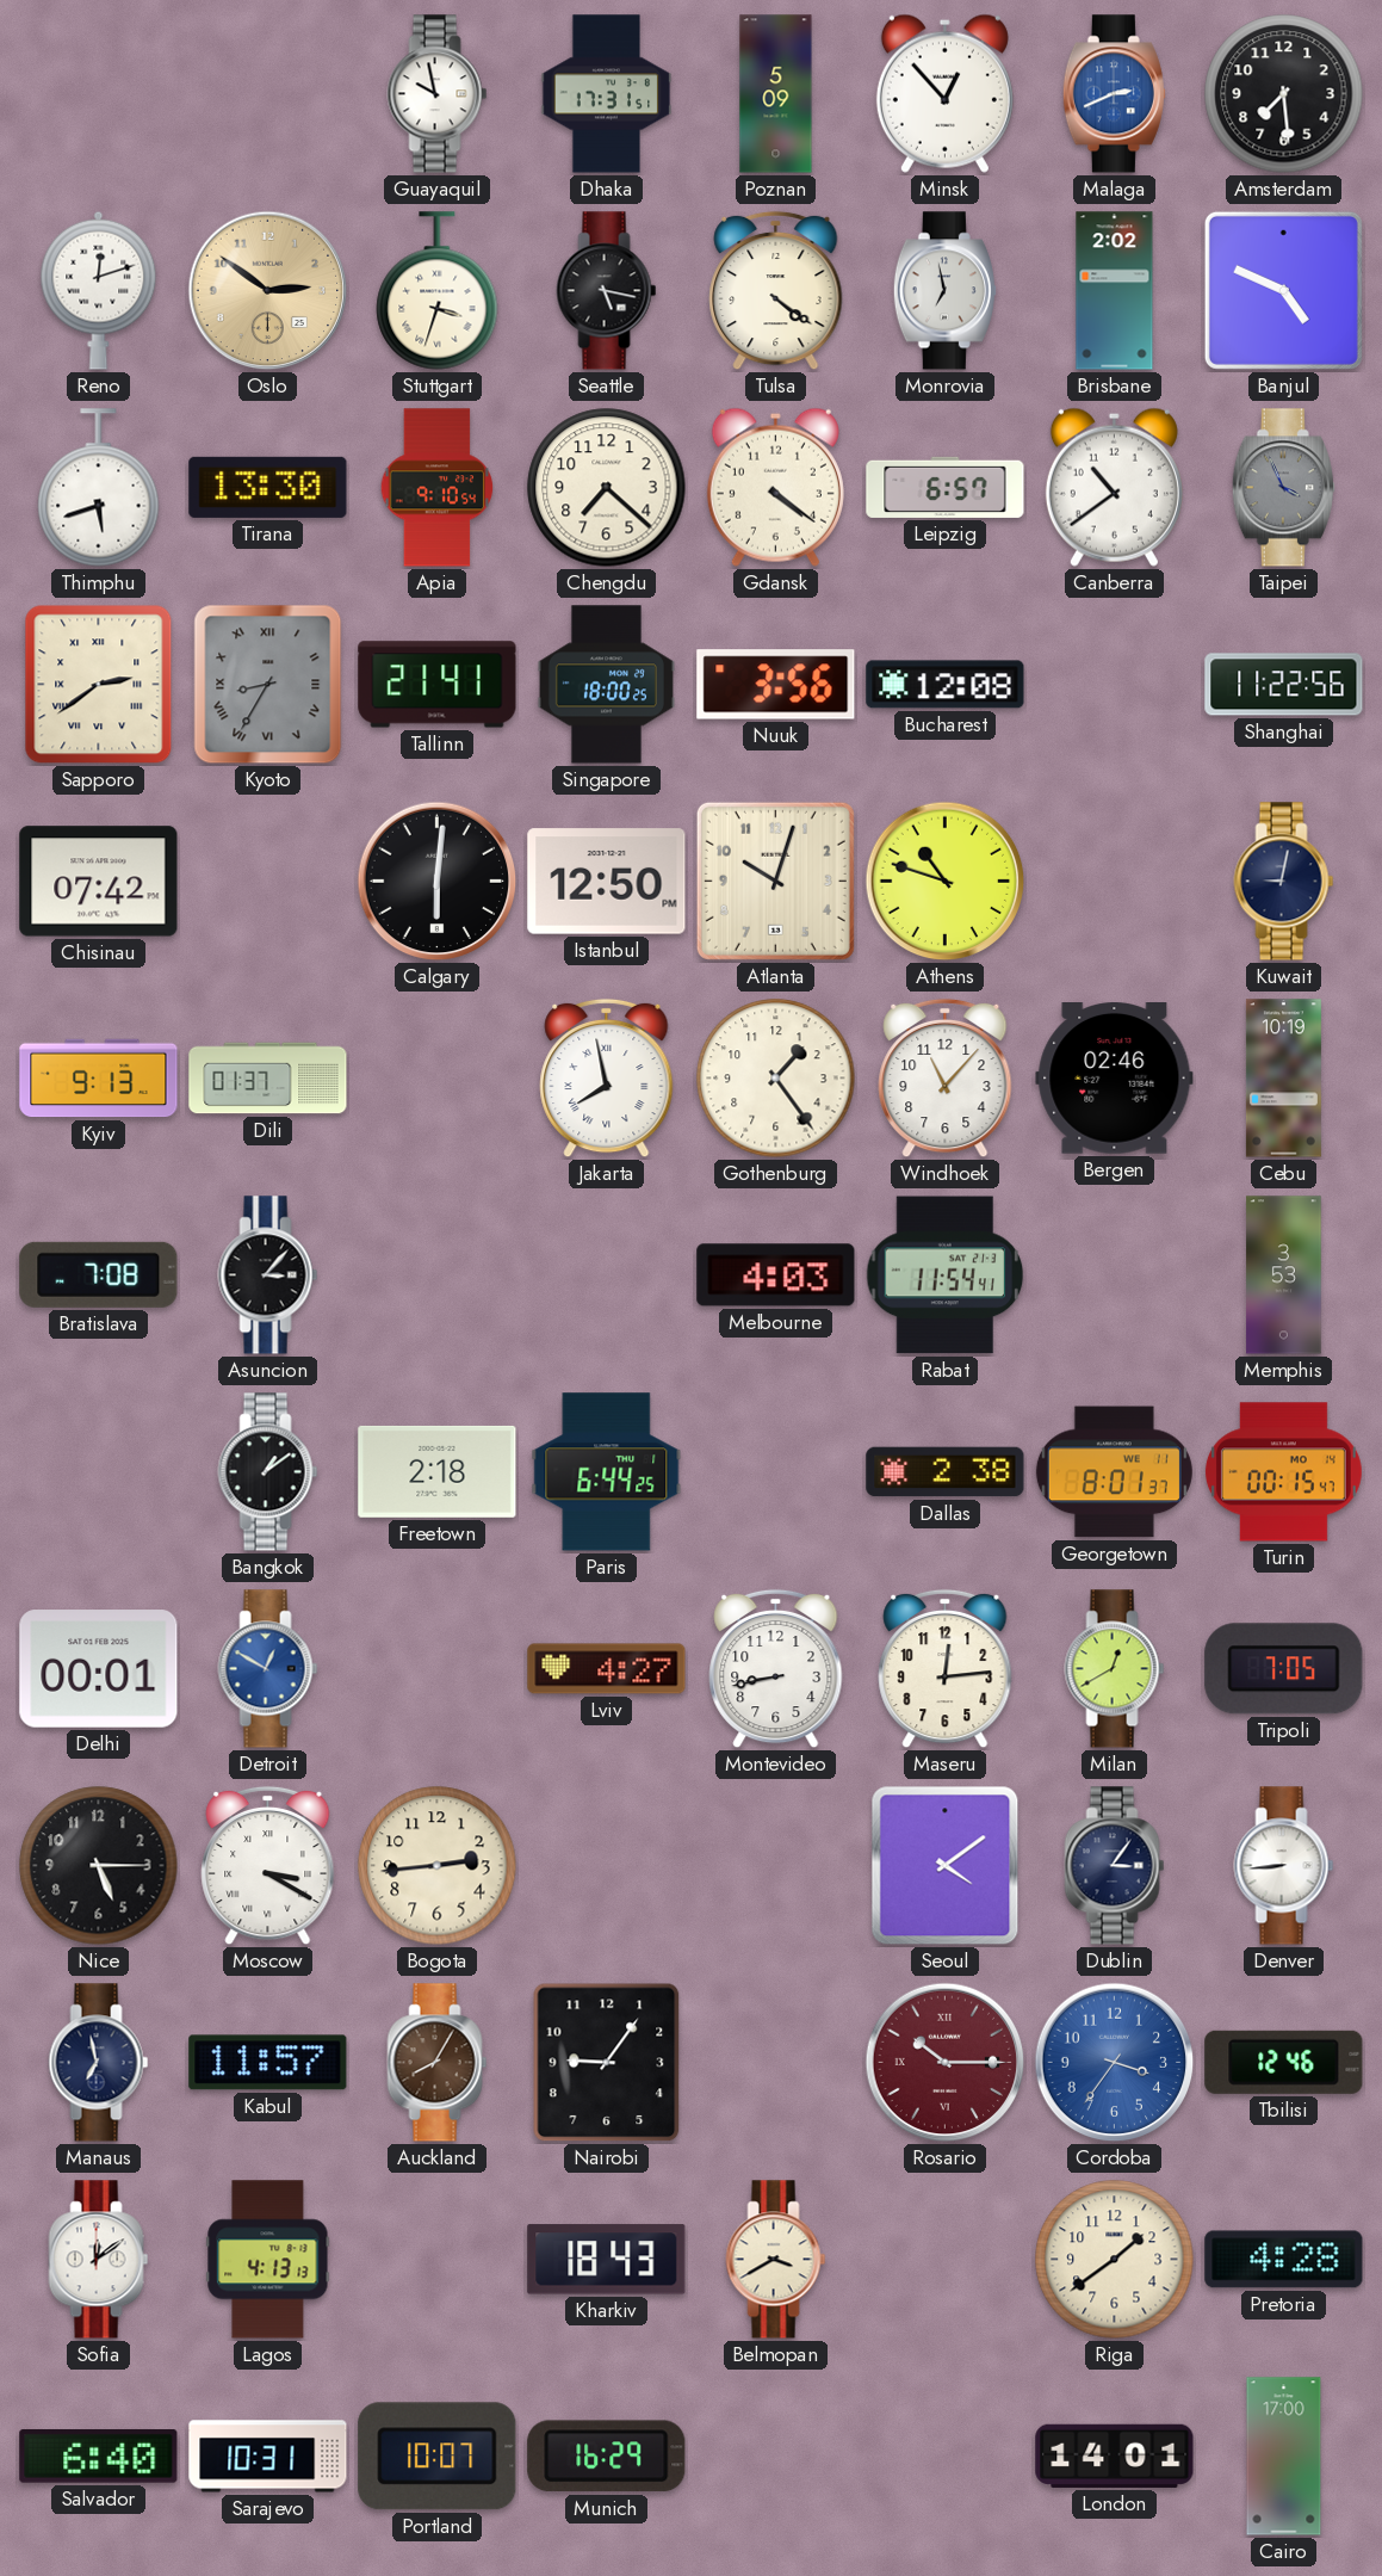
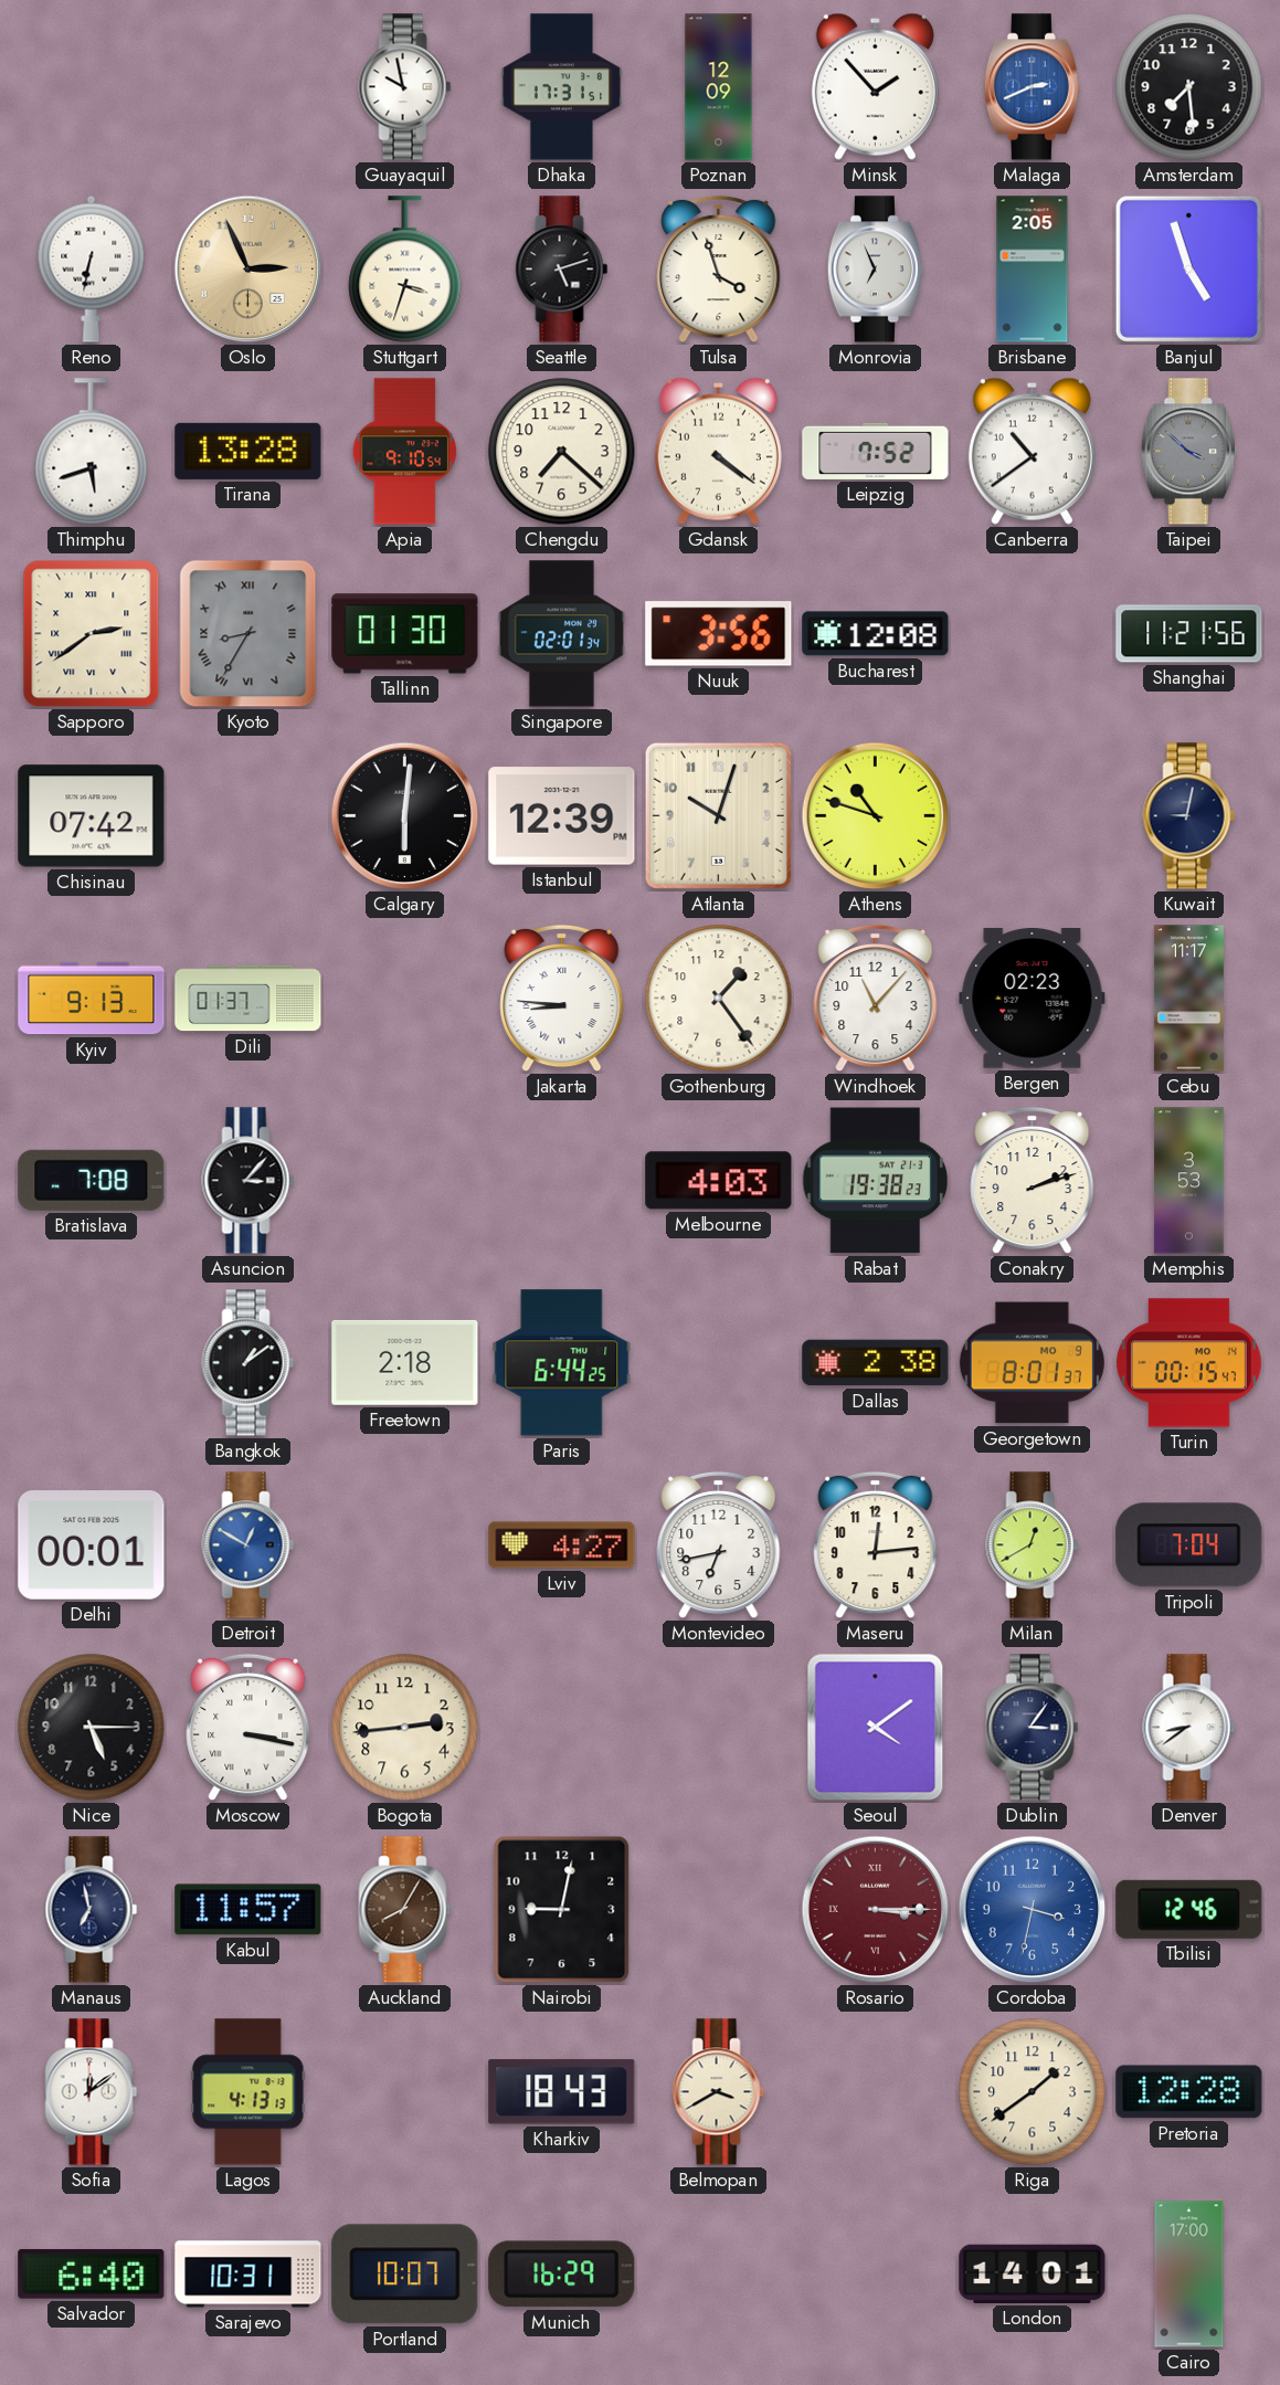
Poznan: 5:09 -> 12:09
Minsk: 12:53 -> 1:53
Reno: 12:12 -> 6:32
Oslo: 2:51 -> 2:56
Seattle: 5:17 -> 5:12
Tulsa: 4:21 -> 3:57
Monrovia: 6:58 -> 6:56
Brisbane: 2:02 -> 2:05
Banjul: 4:49 -> 4:57
Tirana: 13:30 -> 13:28
Leipzig: 6:57 -> 7:52
Taipei: 3:56 -> 3:52
Tallinn: 21:41 -> 01:30
Singapore: 18:00 -> 02:01
Shanghai: 11:22 -> 11:21
Istanbul: 12:50 -> 12:39
Jakarta: 7:58 -> 8:46
Bergen: 02:46 -> 02:23
Cebu: 10:19 -> 11:17
Rabat: 11:54 -> 19:38
Conakry: none -> 2:12
Georgetown date: WE 11 -> MO 9
Montevideo: 8:43 -> 6:43
Tripoli: 7:05 -> 7:04
Moscow: 3:20 -> 3:17
Denver: 8:44 -> 8:39
Nairobi: 9:06 -> 9:02
Rosario: 10:15 -> 3:15
Cordoba: 3:36 -> 3:32
Pretoria: 4:28 -> 12:28
